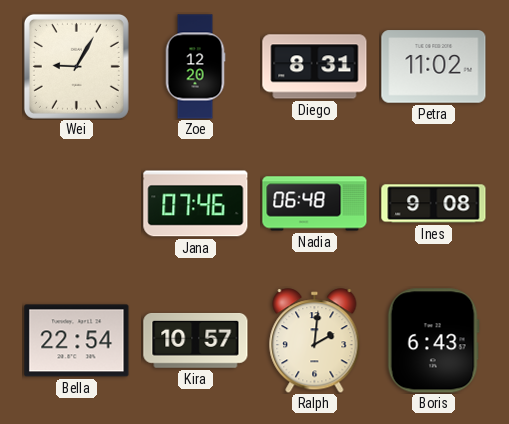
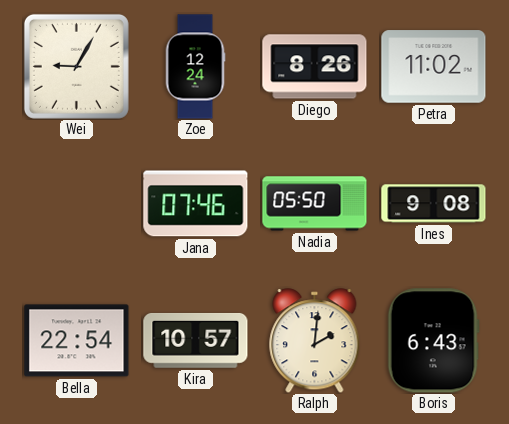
Zoe: 12:20 -> 12:24
Diego: 8:31 -> 8:26
Nadia: 06:48 -> 05:50
